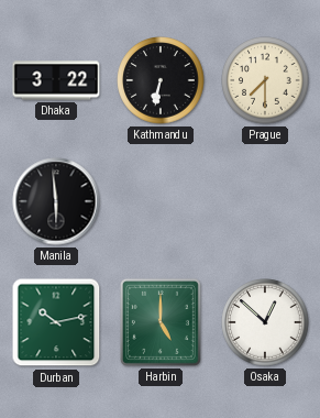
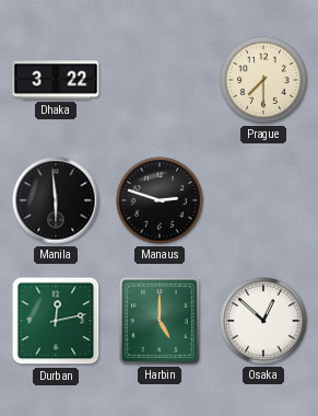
Kathmandu: 6:32 -> none
Manaus: none -> 2:48
Durban: 10:13 -> 12:13
